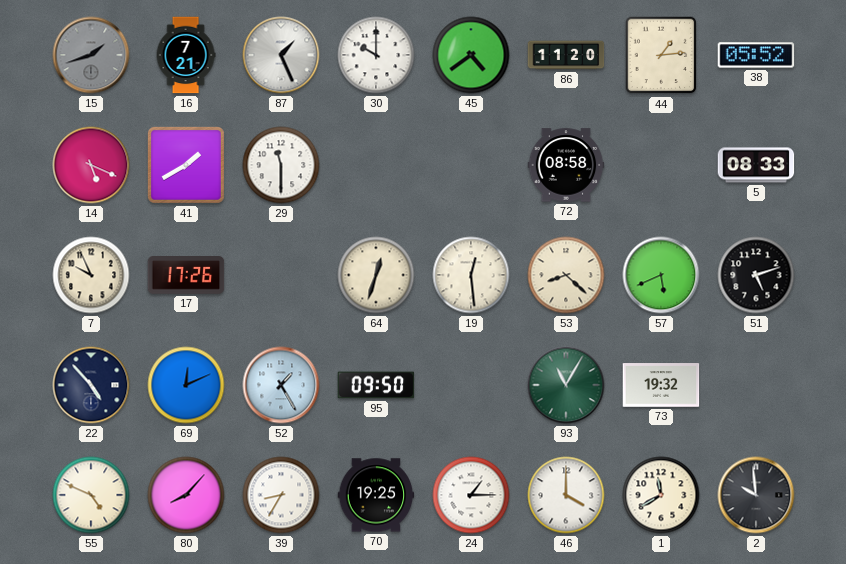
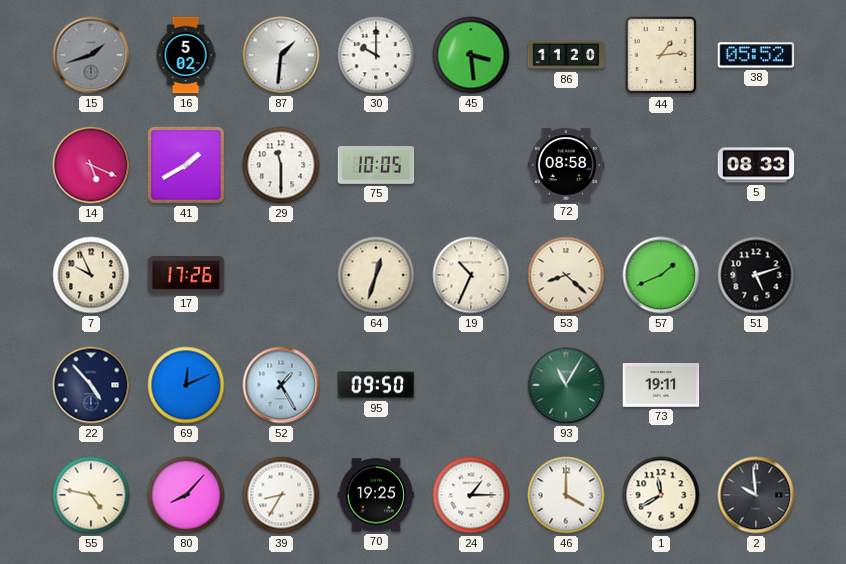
16: 7:21 -> 5:02
87: 1:26 -> 1:31
45: 4:39 -> 3:29
75: none -> 10:05
19: 12:29 -> 10:34
57: 5:41 -> 1:41
73: 19:32 -> 19:11
55: 4:49 -> 4:47
